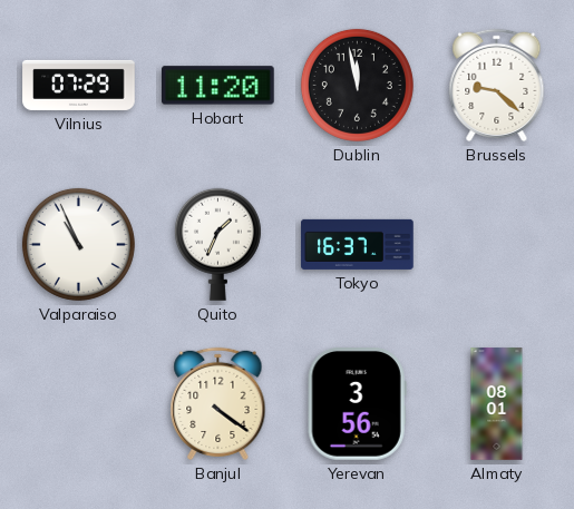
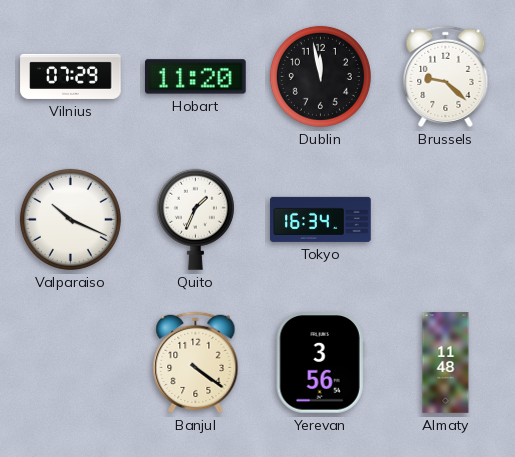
Valparaiso: 10:56 -> 10:19
Tokyo: 16:37 -> 16:34
Almaty: 08:01 -> 11:48
